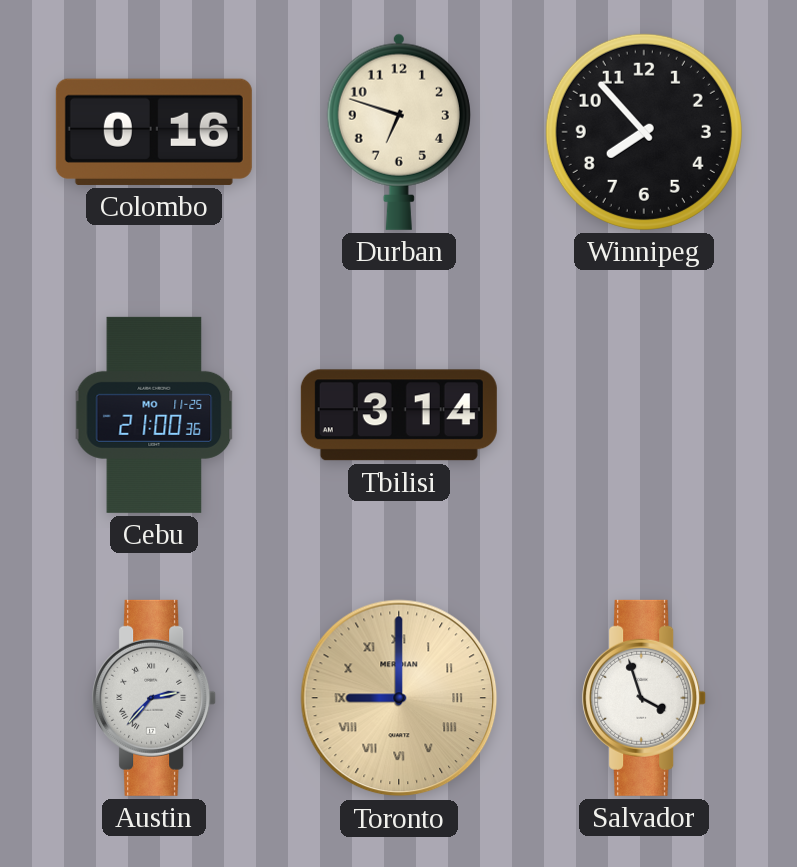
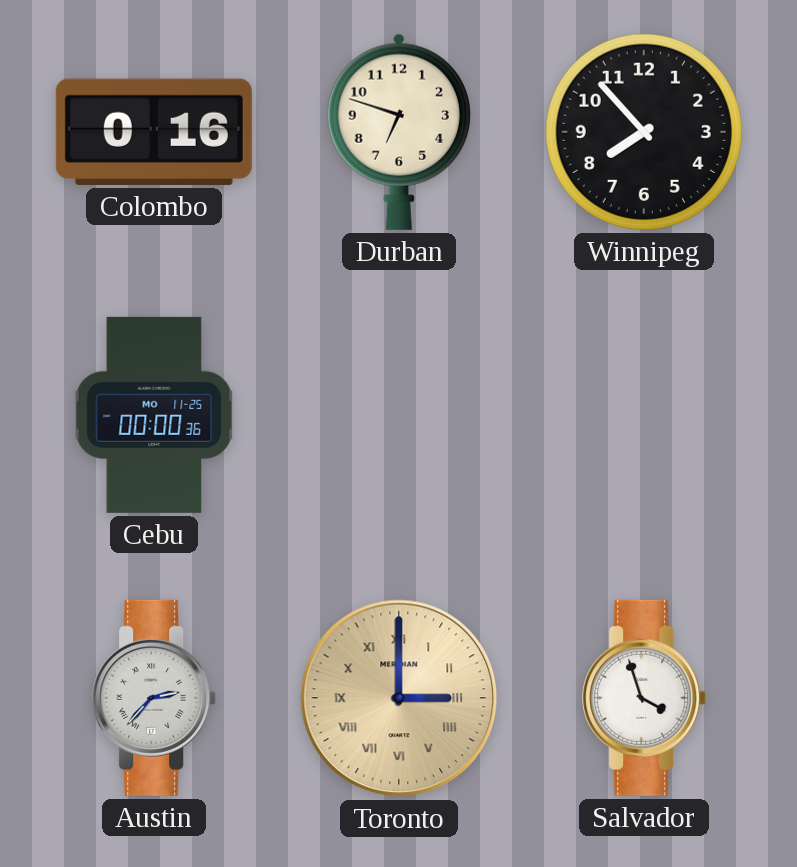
Cebu: 21:00 -> 00:00
Tbilisi: 3:14 -> none
Toronto: 9:00 -> 3:00
